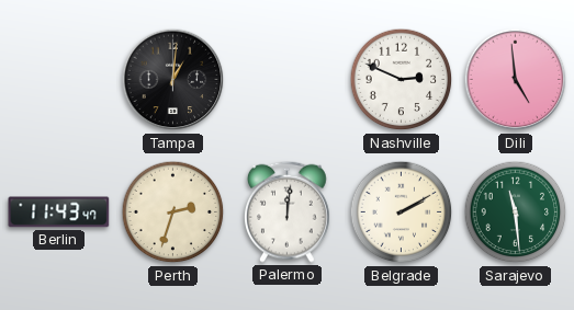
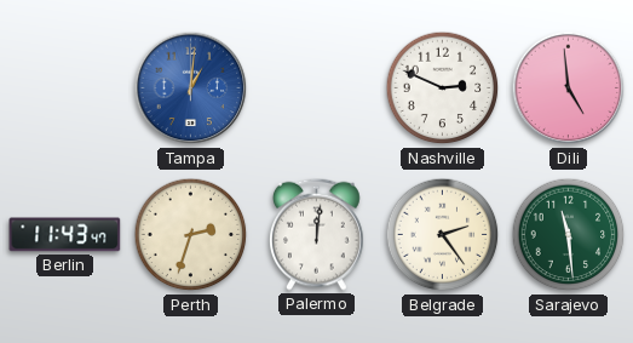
Tampa dial: black -> blue
Belgrade: 2:10 -> 2:24
